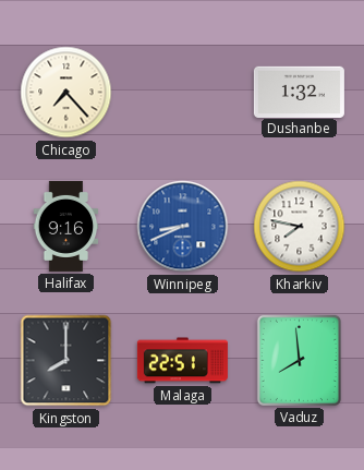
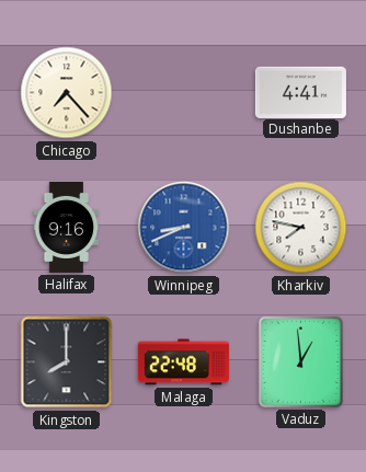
Dushanbe: 1:32 -> 4:41
Malaga: 22:51 -> 22:48
Vaduz: 7:59 -> 12:59
